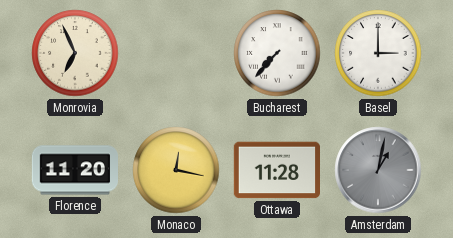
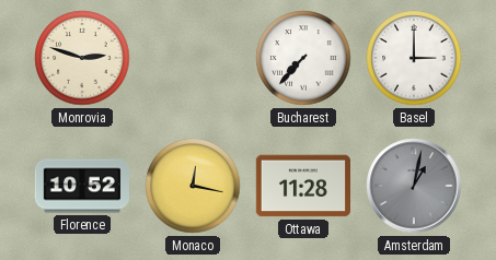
Monrovia: 6:56 -> 2:48
Florence: 11:20 -> 10:52
